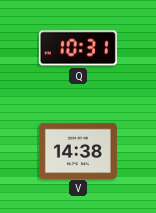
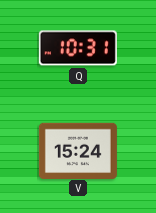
V: 14:38 -> 15:24
